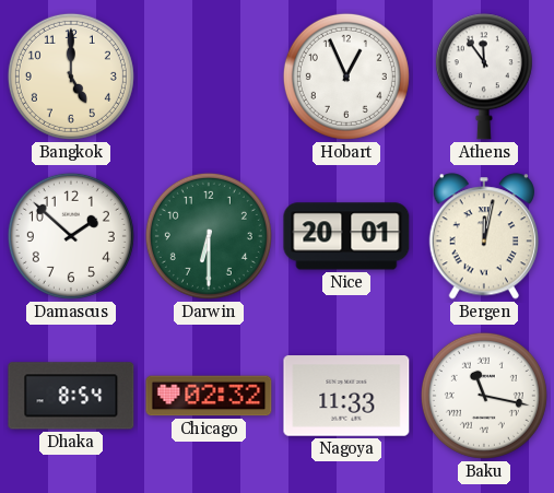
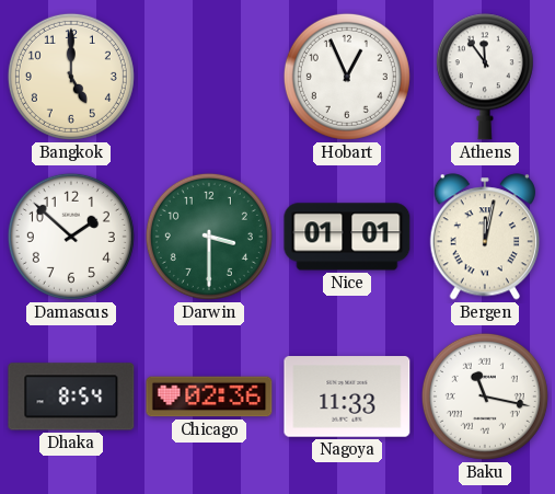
Darwin: 6:30 -> 3:30
Nice: 20:01 -> 01:01
Chicago: 02:32 -> 02:36
